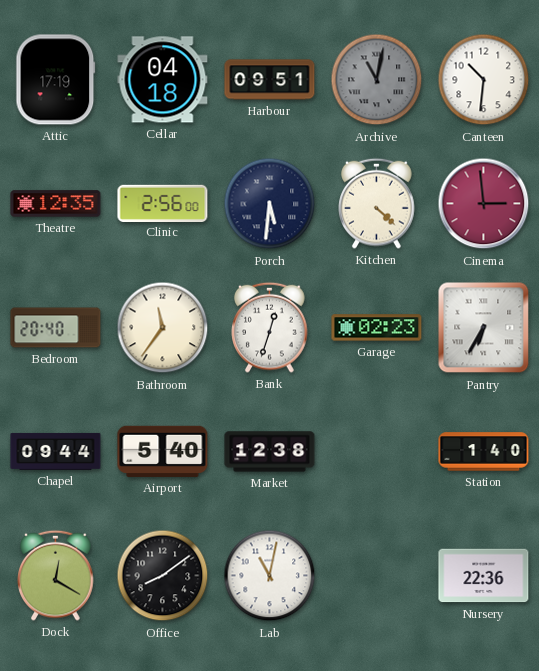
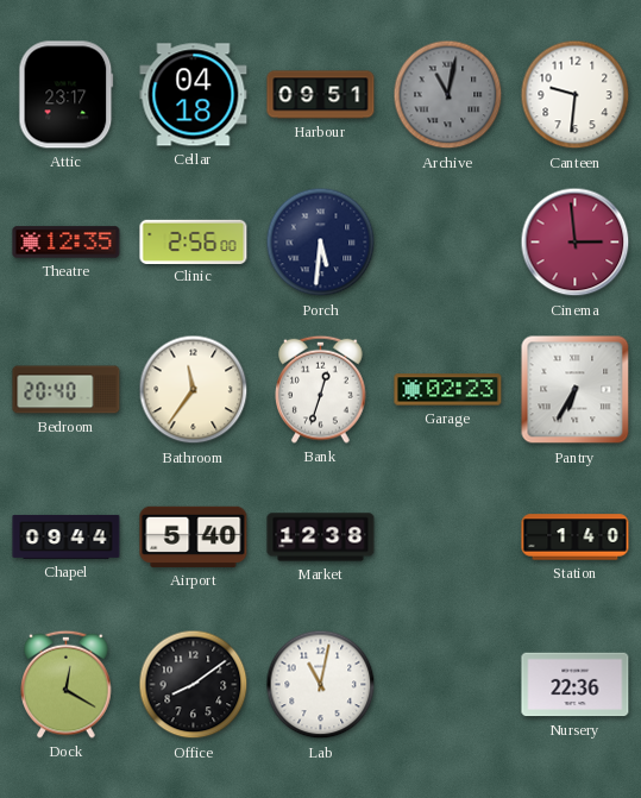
Attic: 17:19 -> 23:17
Canteen: 10:31 -> 9:31
Kitchen: 4:22 -> none
